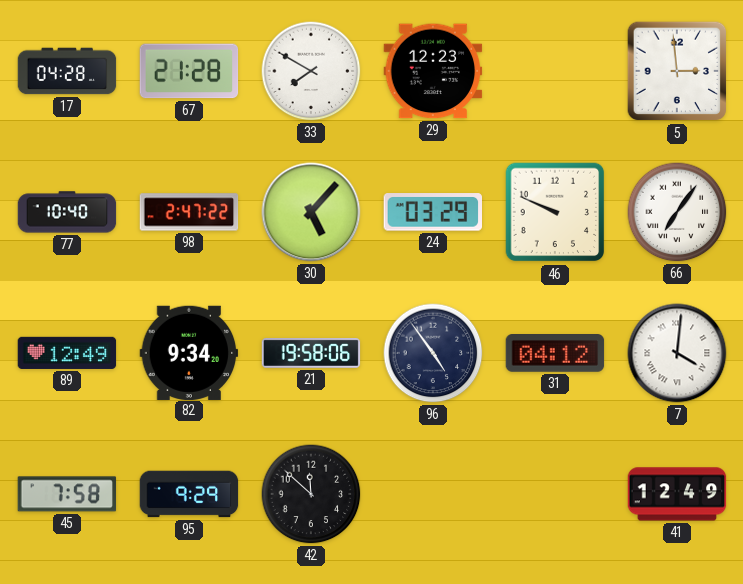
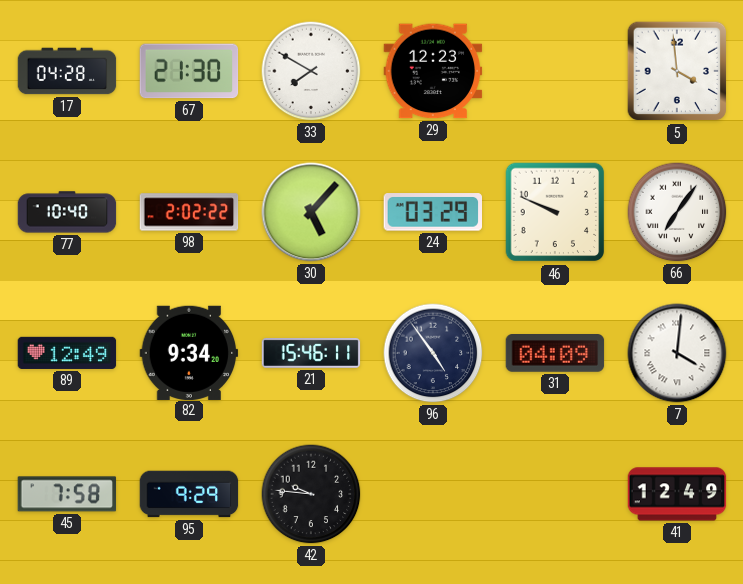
67: 21:28 -> 21:30
5: 2:59 -> 3:59
98: 2:47 -> 2:02
21: 19:58 -> 15:46
31: 04:12 -> 04:09
42: 11:52 -> 9:46
